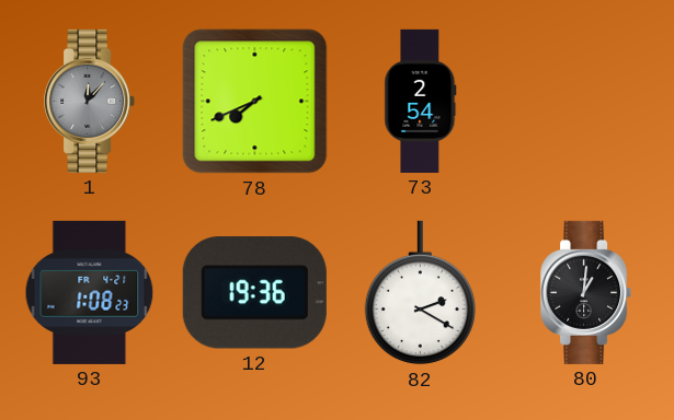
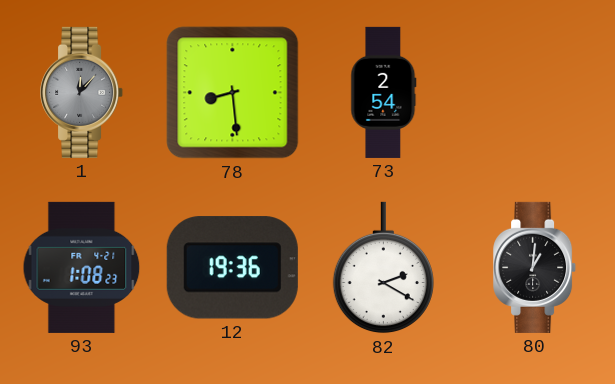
78: 7:41 -> 8:29
